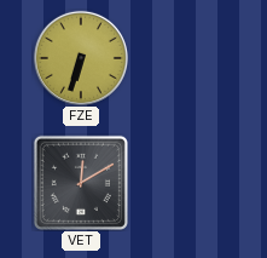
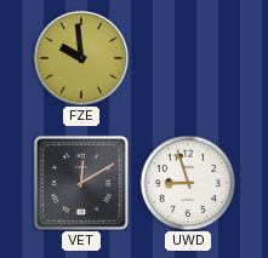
FZE: 6:33 -> 9:59
UWD: none -> 8:57
